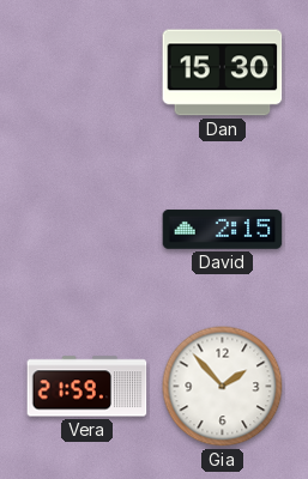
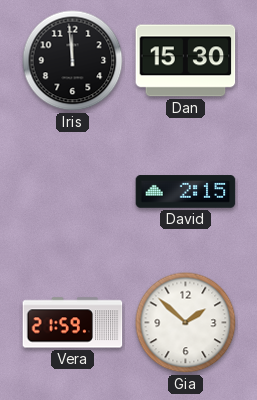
Iris: none -> 11:59
Gia: 1:53 -> 1:52
